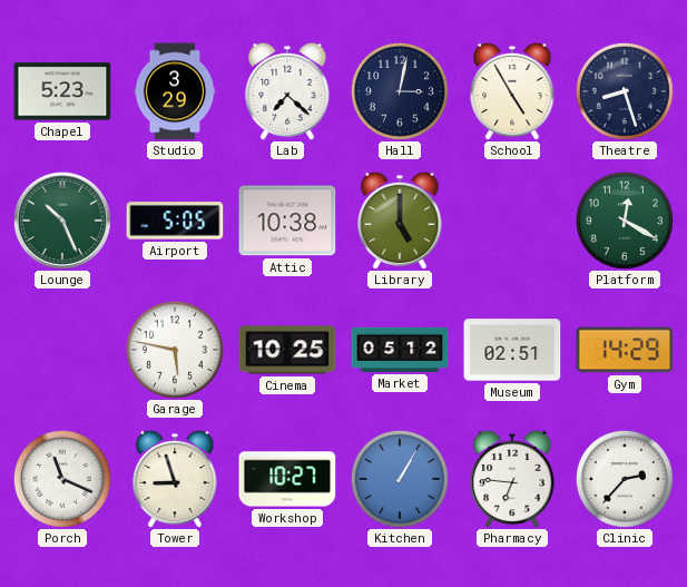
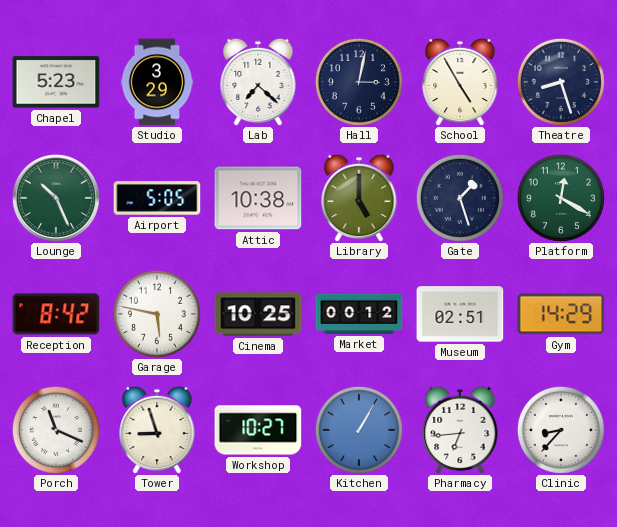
Gate: none -> 1:27
Reception: none -> 8:42
Market: 05:12 -> 00:12
Pharmacy: 6:46 -> 6:44
Clinic: 2:37 -> 8:37
